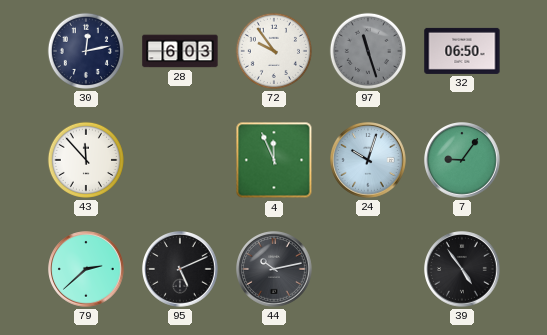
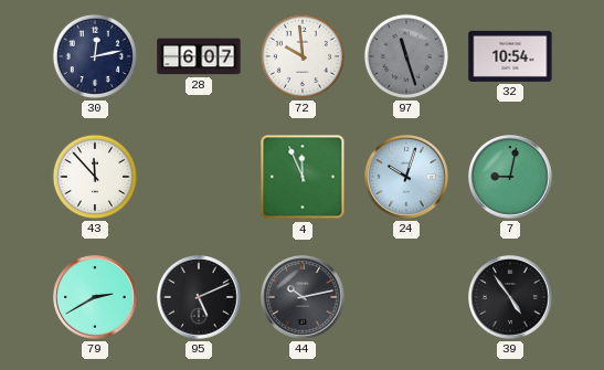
28: 6:03 -> 6:07
72: 9:54 -> 9:59
32: 06:50 -> 10:54
7: 9:06 -> 9:02
79: 2:38 -> 2:40
